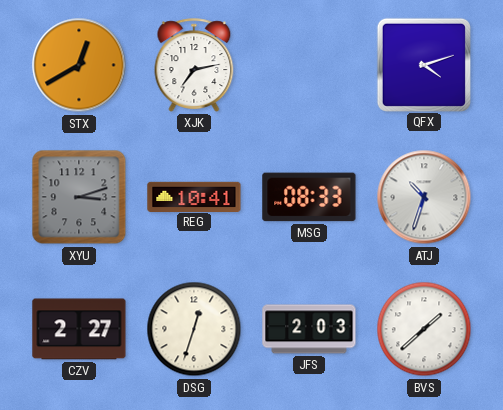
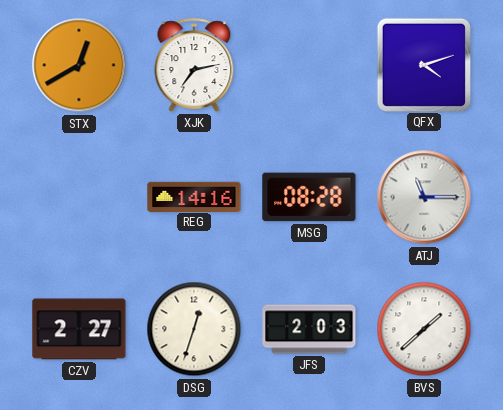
XYU: 3:12 -> none
REG: 10:41 -> 14:16
MSG: 08:33 -> 08:28
ATJ: 10:33 -> 11:15
